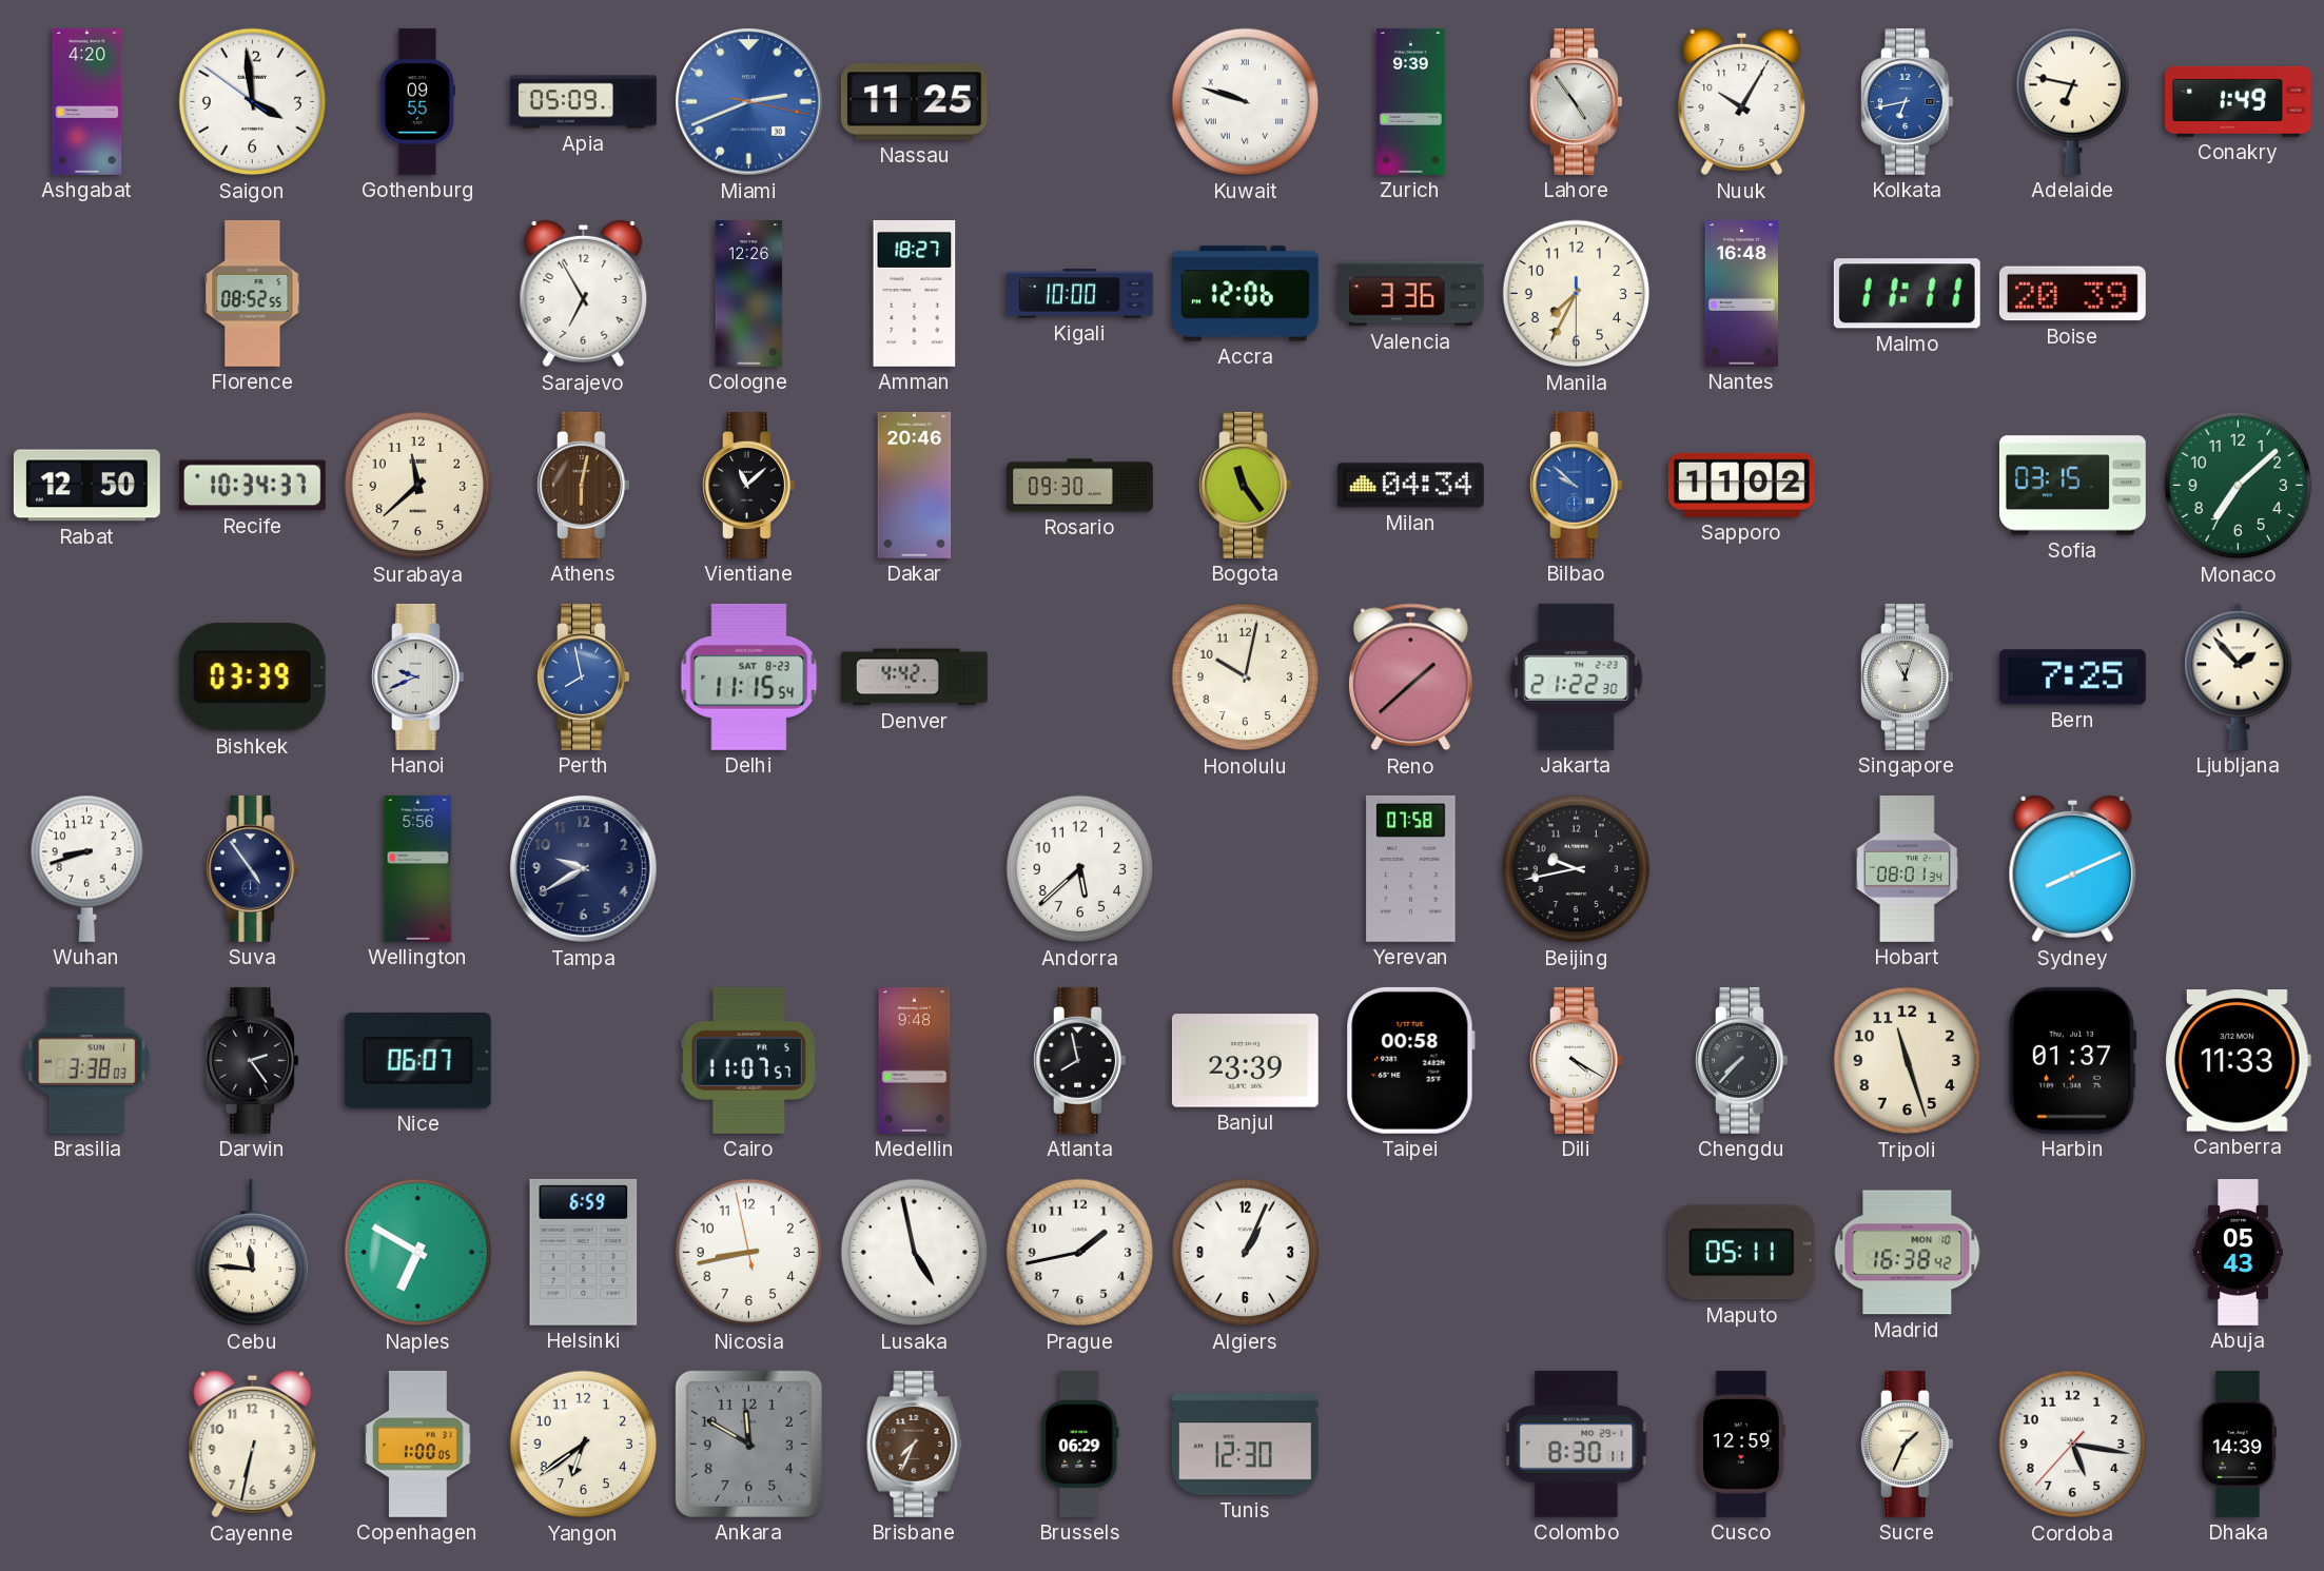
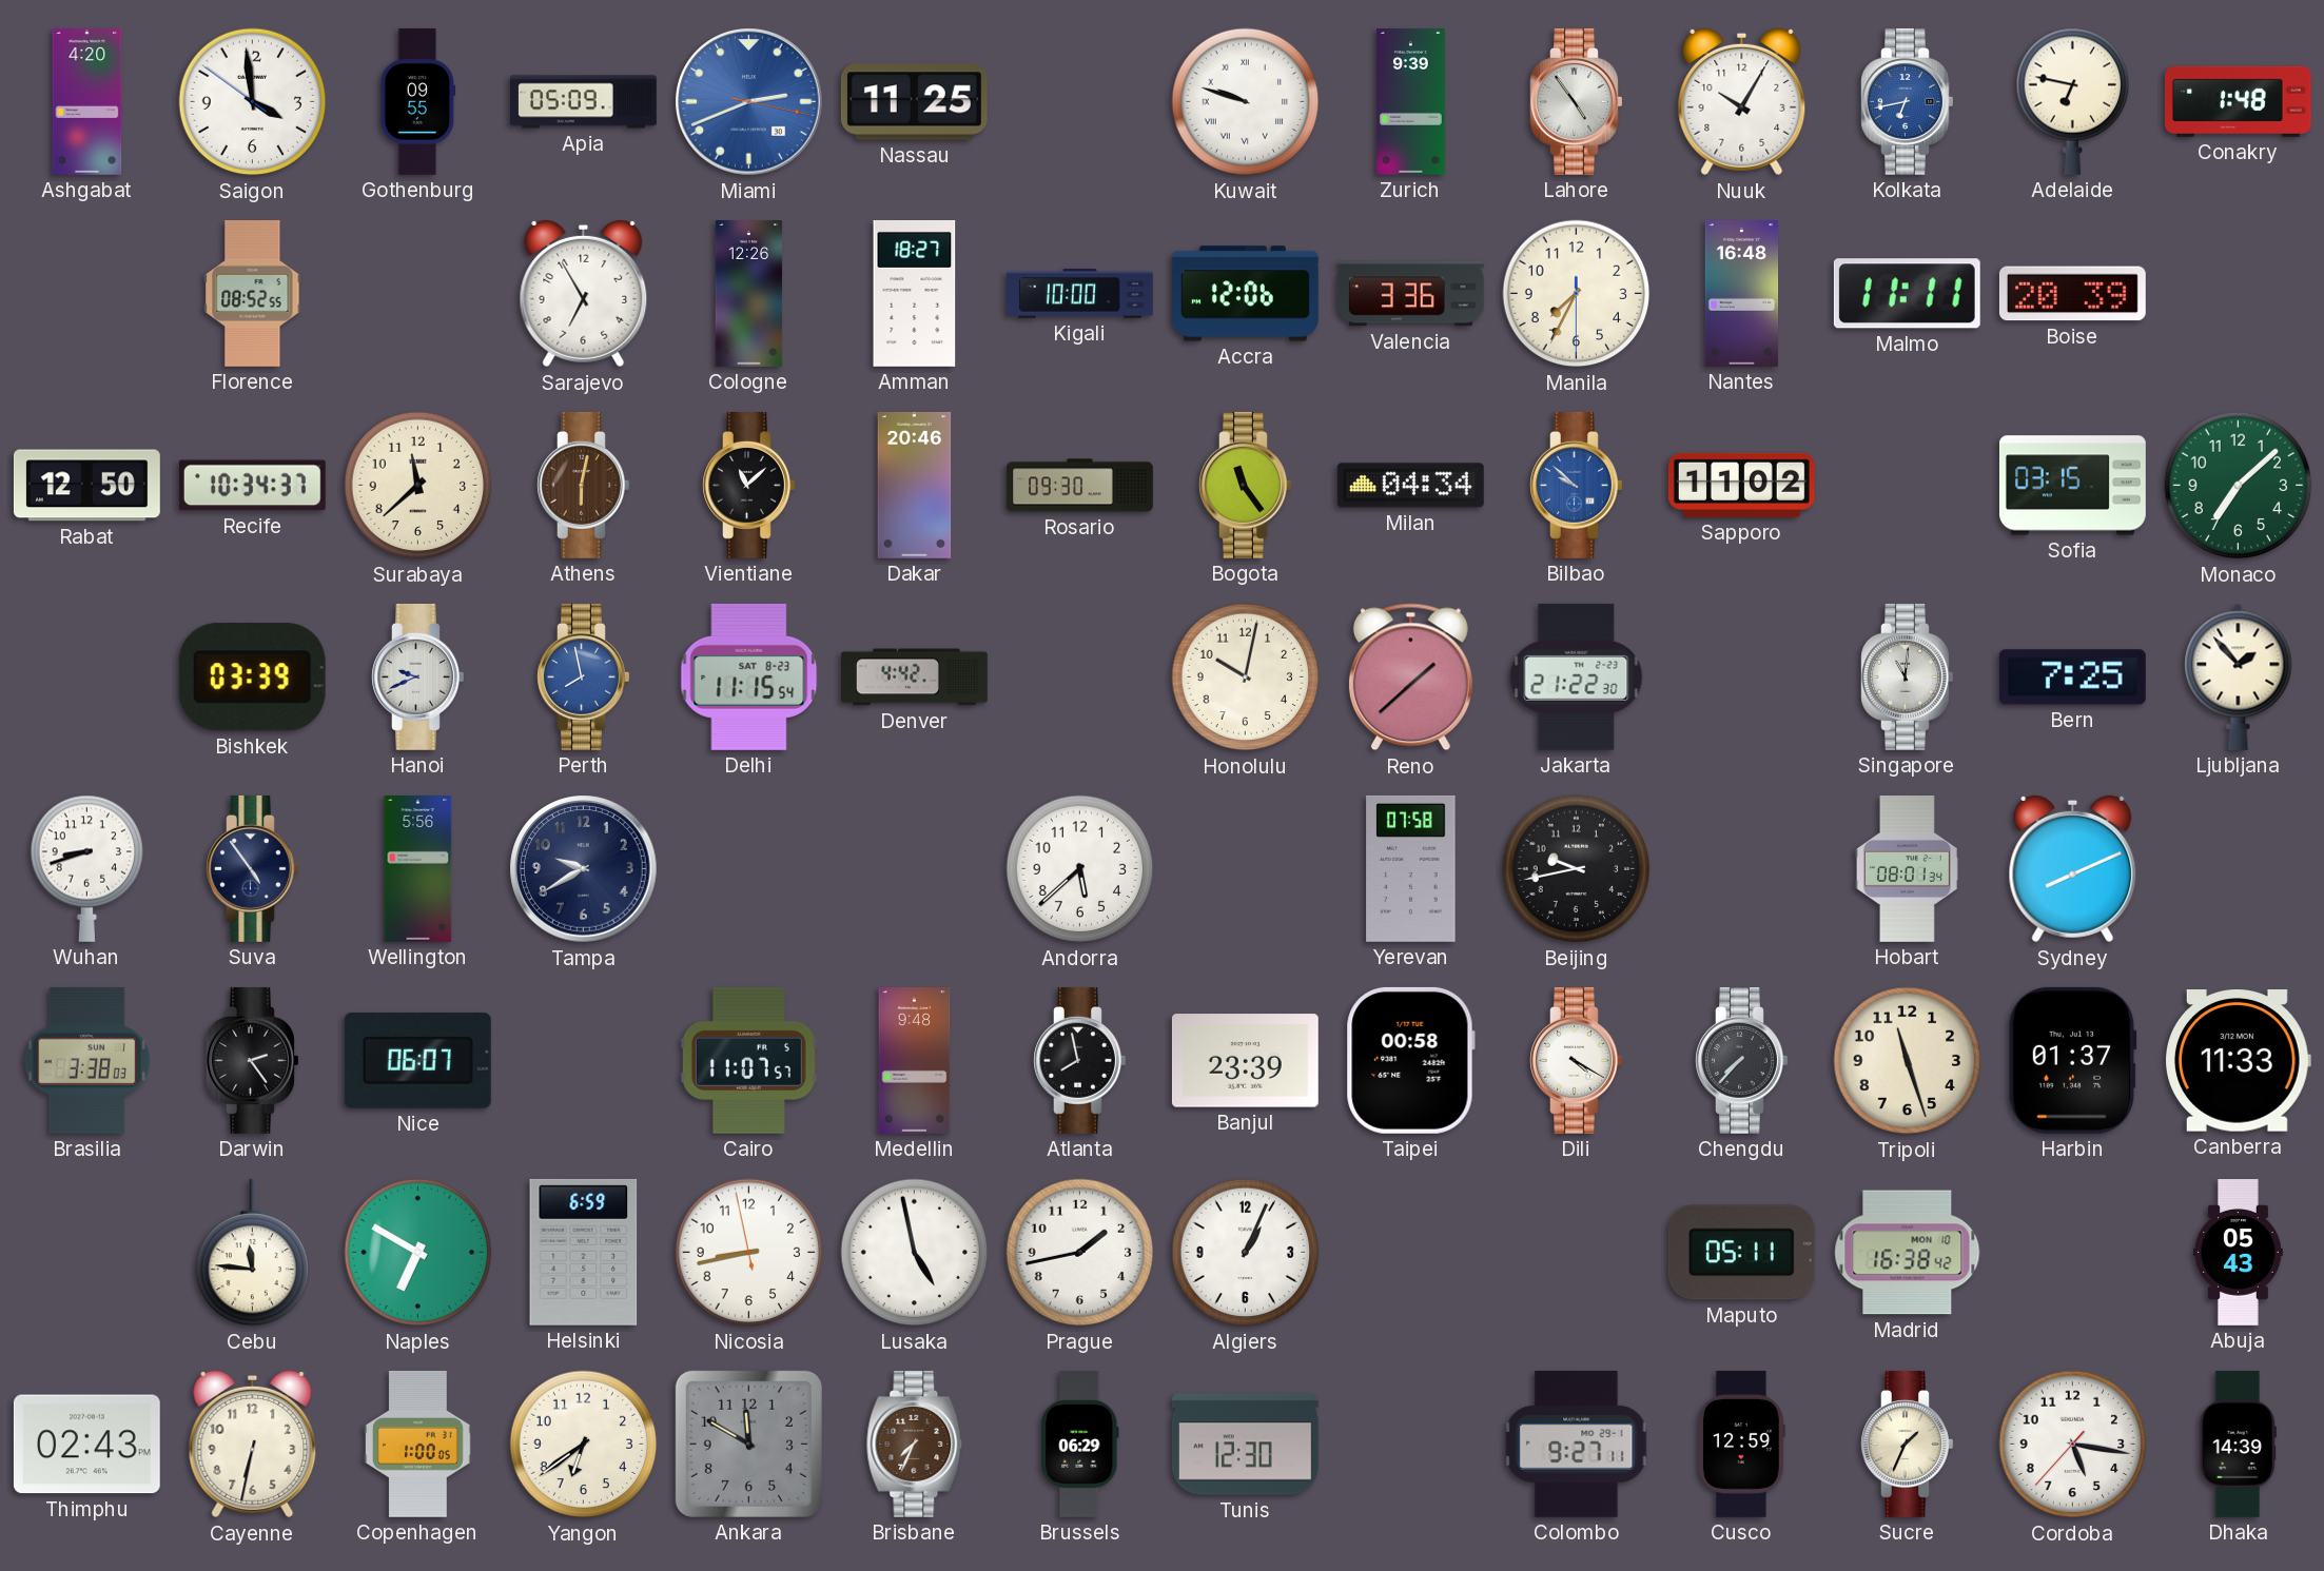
Conakry: 1:49 -> 1:48
Singapore: 11:03 -> 11:01
Thimphu: none -> 02:43
Colombo: 8:30 -> 9:27
